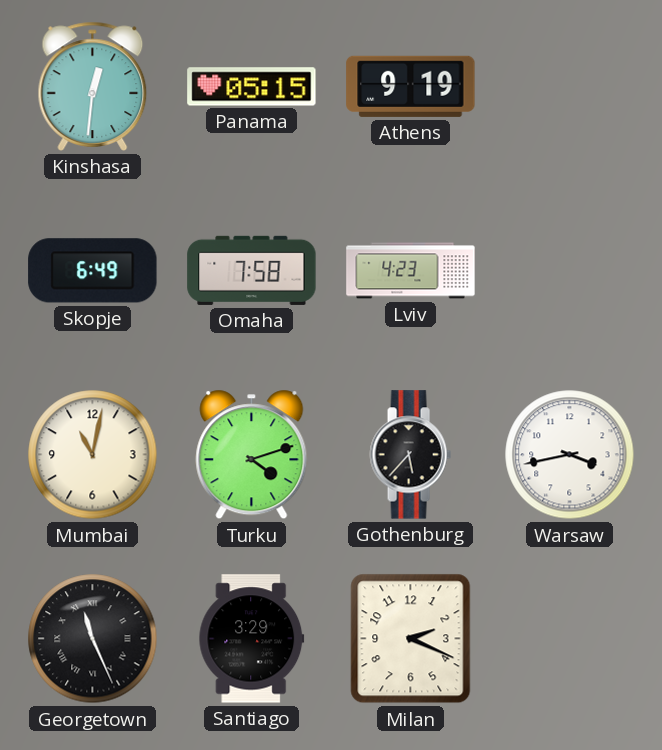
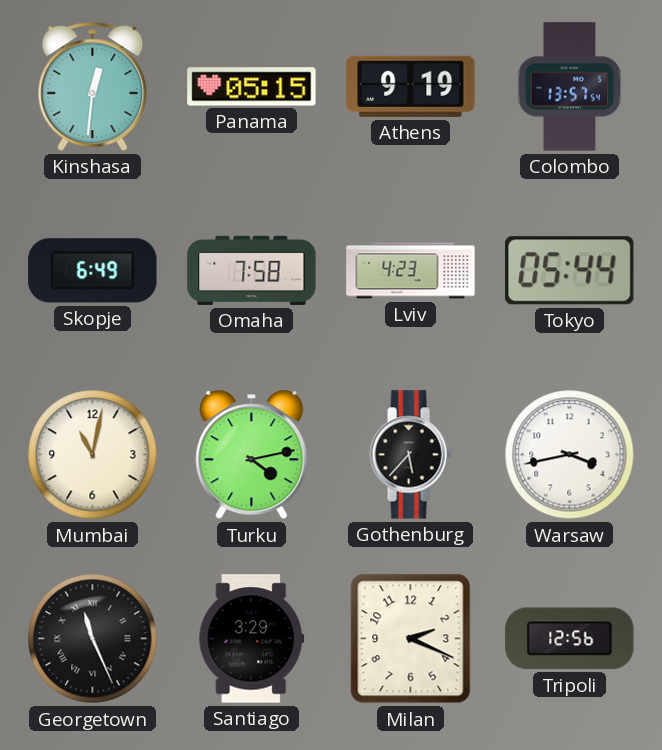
Colombo: none -> 13:57
Tokyo: none -> 05:44
Turku: 4:12 -> 4:13
Tripoli: none -> 12:56
